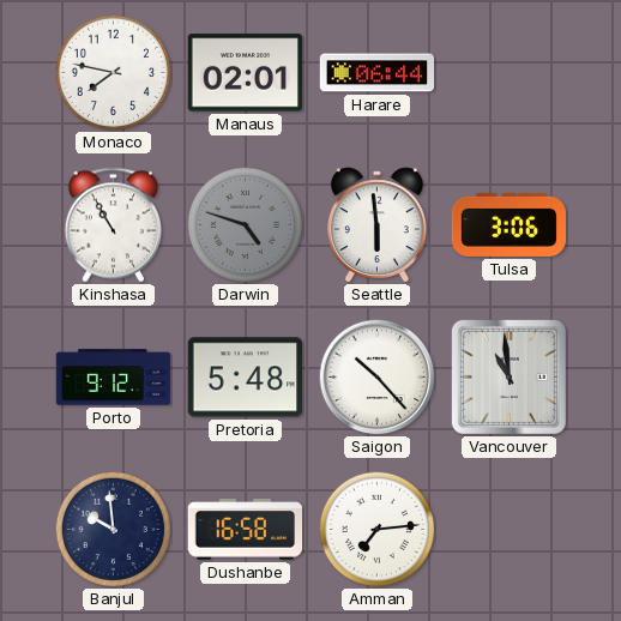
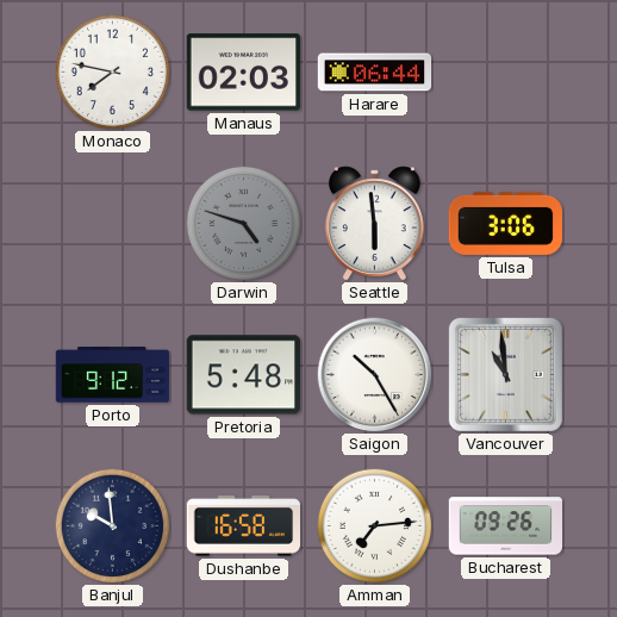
Manaus: 02:01 -> 02:03
Kinshasa: 10:55 -> none
Saigon: 10:23 -> 10:25
Bucharest: none -> 09:26
